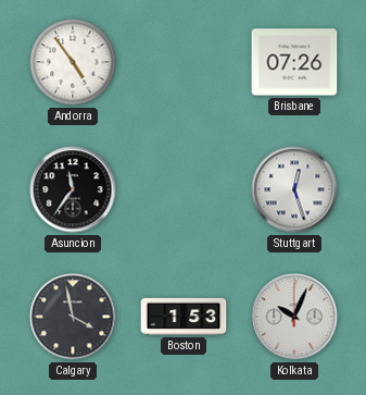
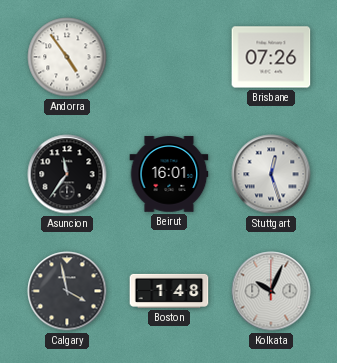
Beirut: none -> 16:01
Boston: 1:53 -> 1:48
